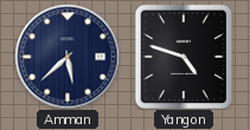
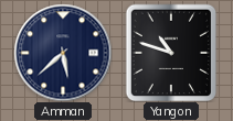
Yangon: 4:48 -> 10:48
